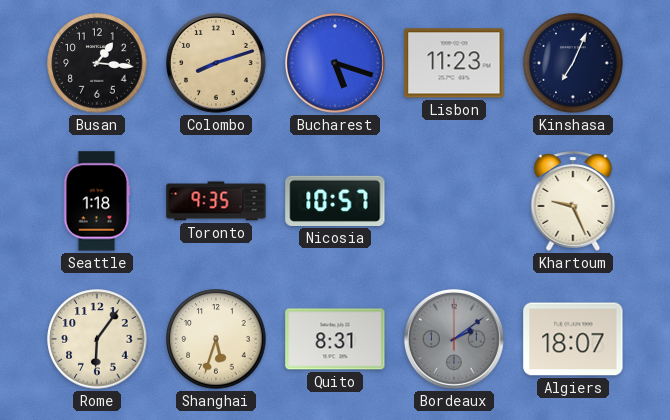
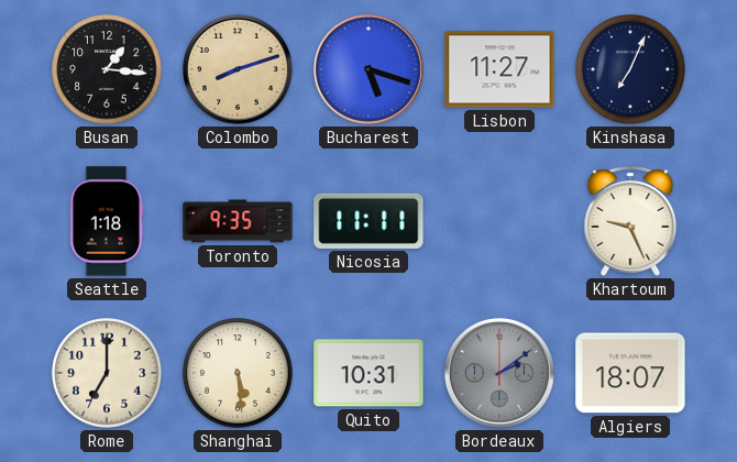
Lisbon: 11:23 -> 11:27
Nicosia: 10:57 -> 11:11
Rome: 6:06 -> 7:00
Shanghai: 5:33 -> 5:29
Quito: 8:31 -> 10:31
